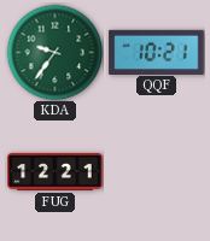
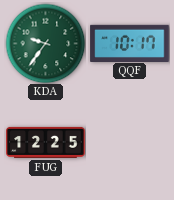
QQF: 10:21 -> 10:17
FUG: 12:21 -> 12:25
